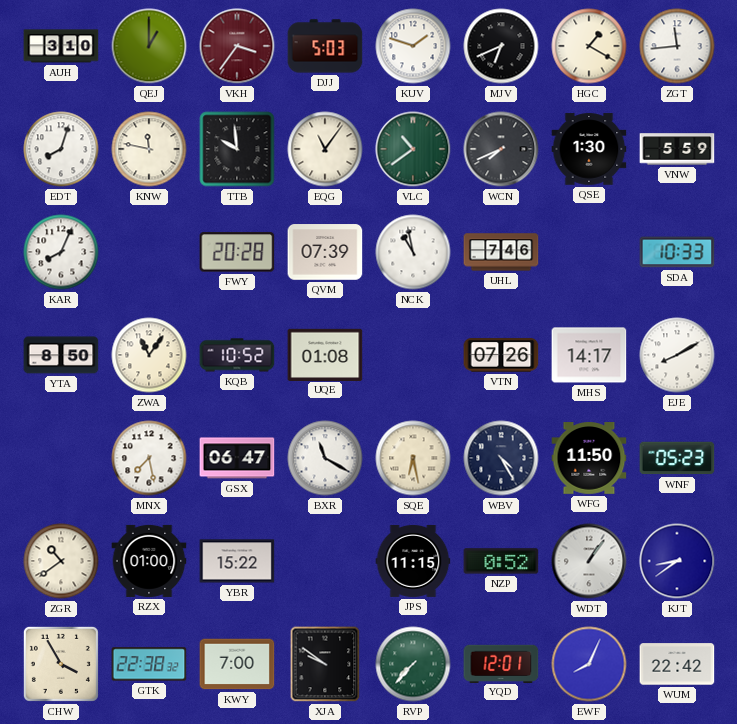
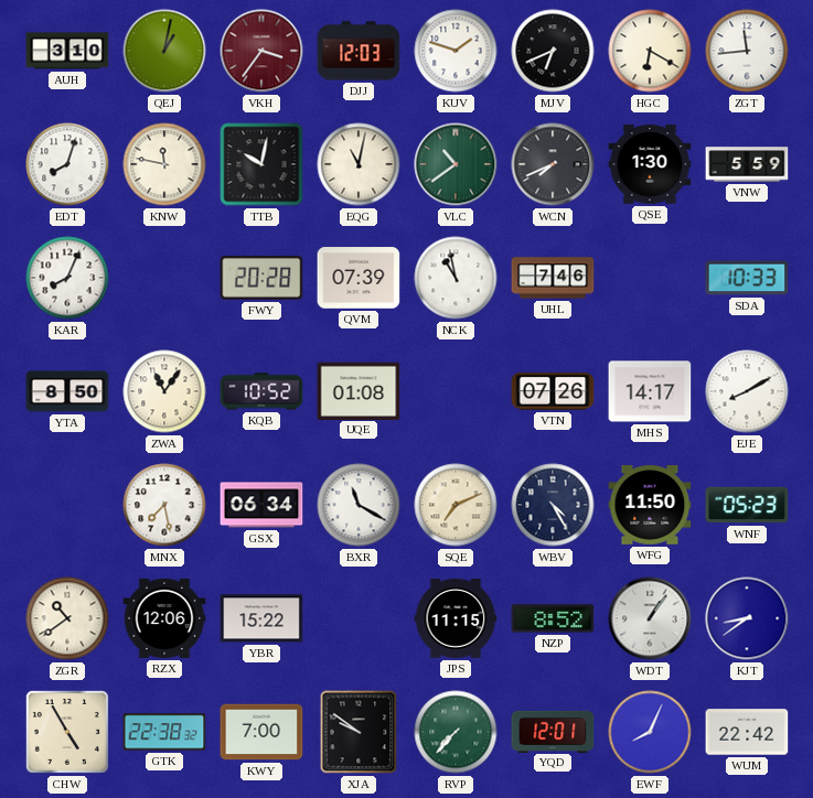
QEJ: 1:00 -> 1:02
DJJ: 5:03 -> 12:03
HGC: 1:20 -> 6:20
TTB: 9:59 -> 10:02
EQG: 11:06 -> 11:02
GSX: 06:47 -> 06:34
SQE: 6:28 -> 7:11
RZX: 01:00 -> 12:06
NZP: 0:52 -> 8:52
CHW: 3:55 -> 4:55
